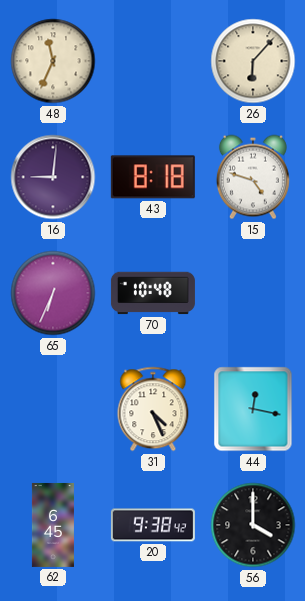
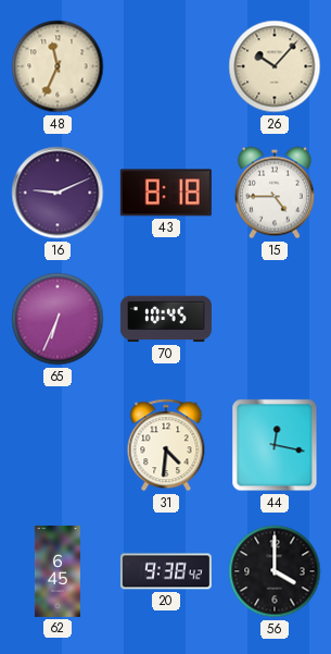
26: 6:07 -> 10:07
16: 9:01 -> 9:11
15: 4:48 -> 4:45
70: 10:48 -> 10:45
31: 4:26 -> 4:31
